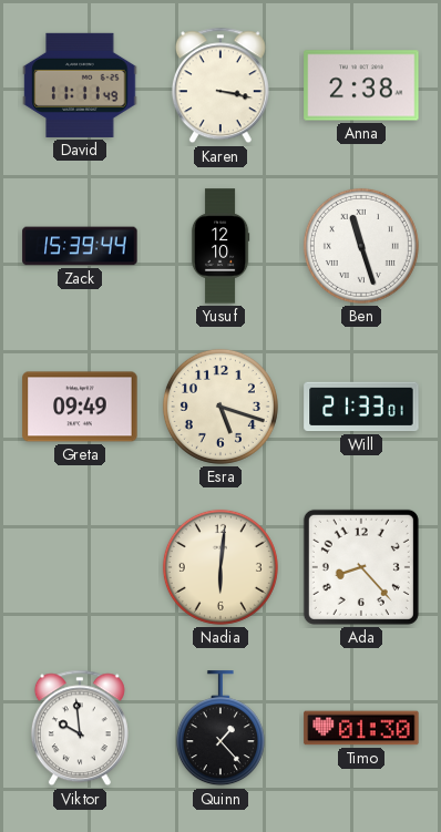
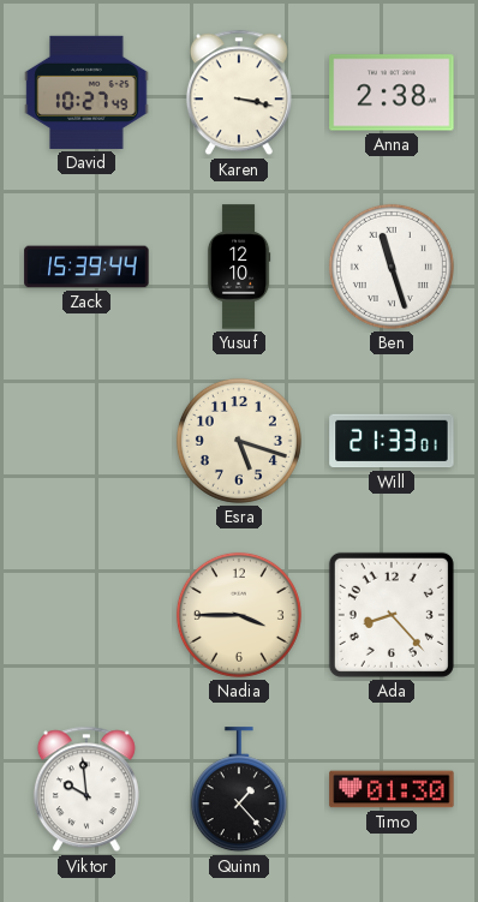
David: 11:11 -> 10:27
Greta: 09:49 -> none
Nadia: 6:01 -> 3:45
